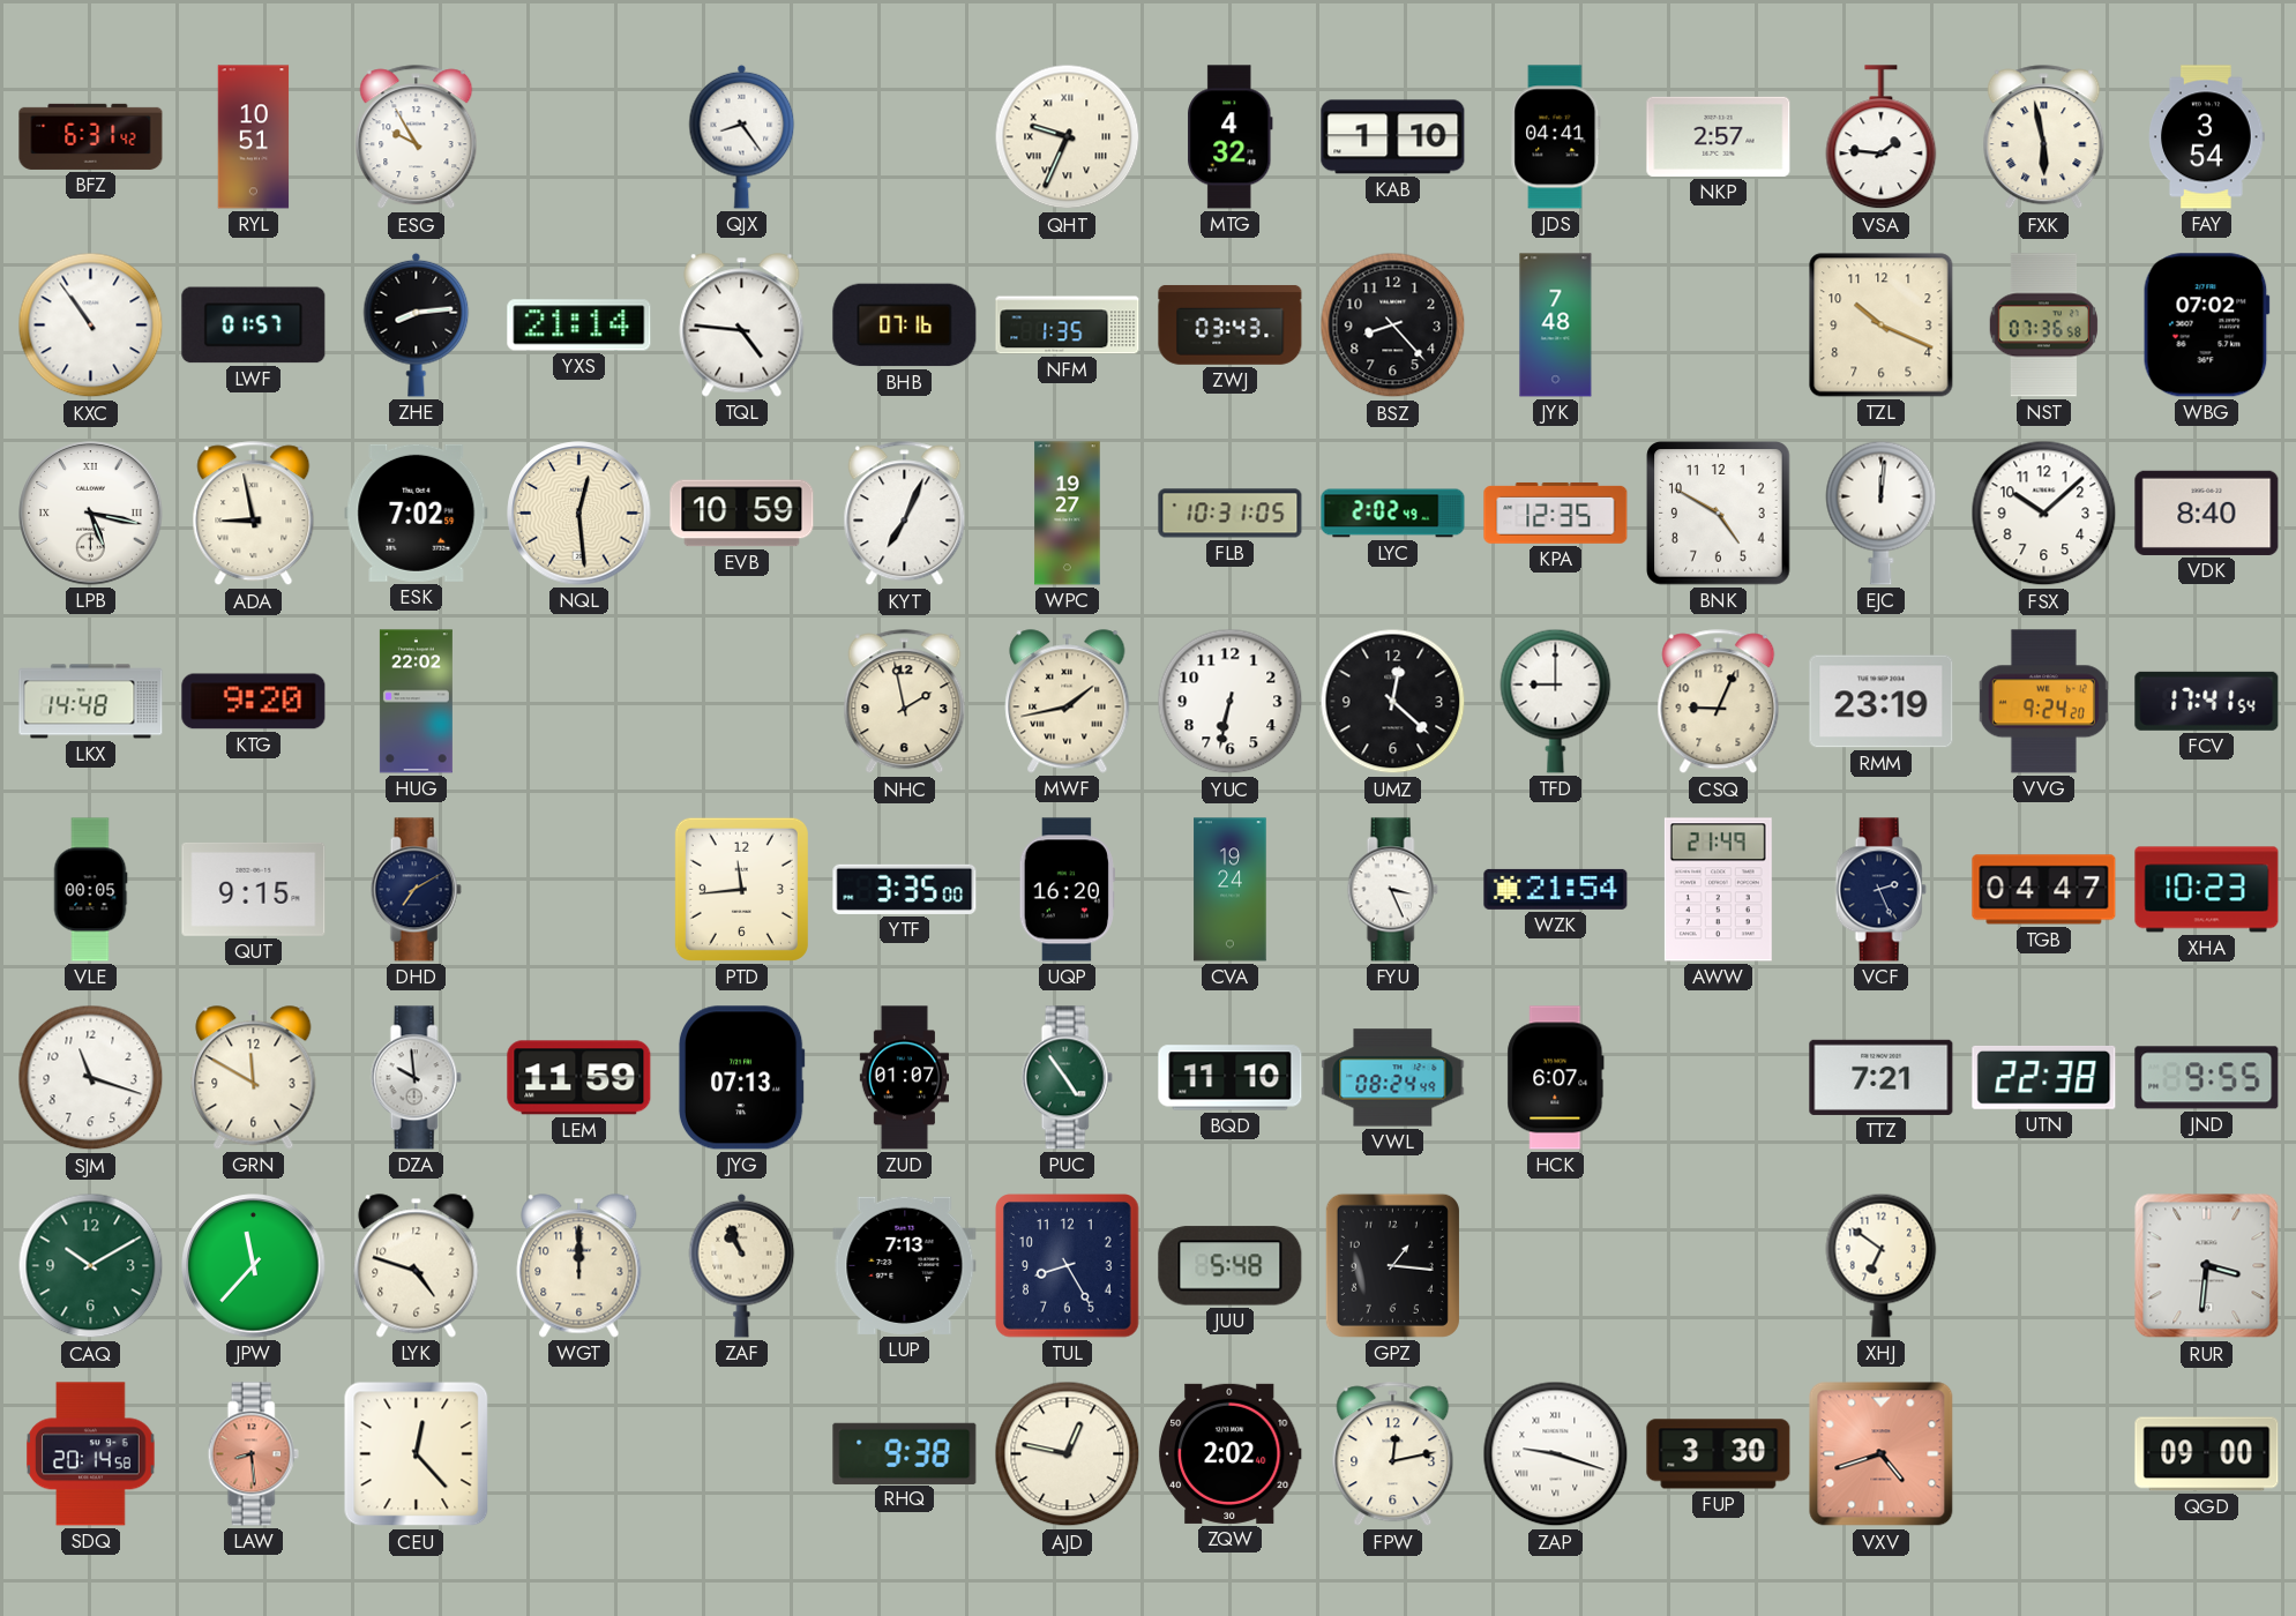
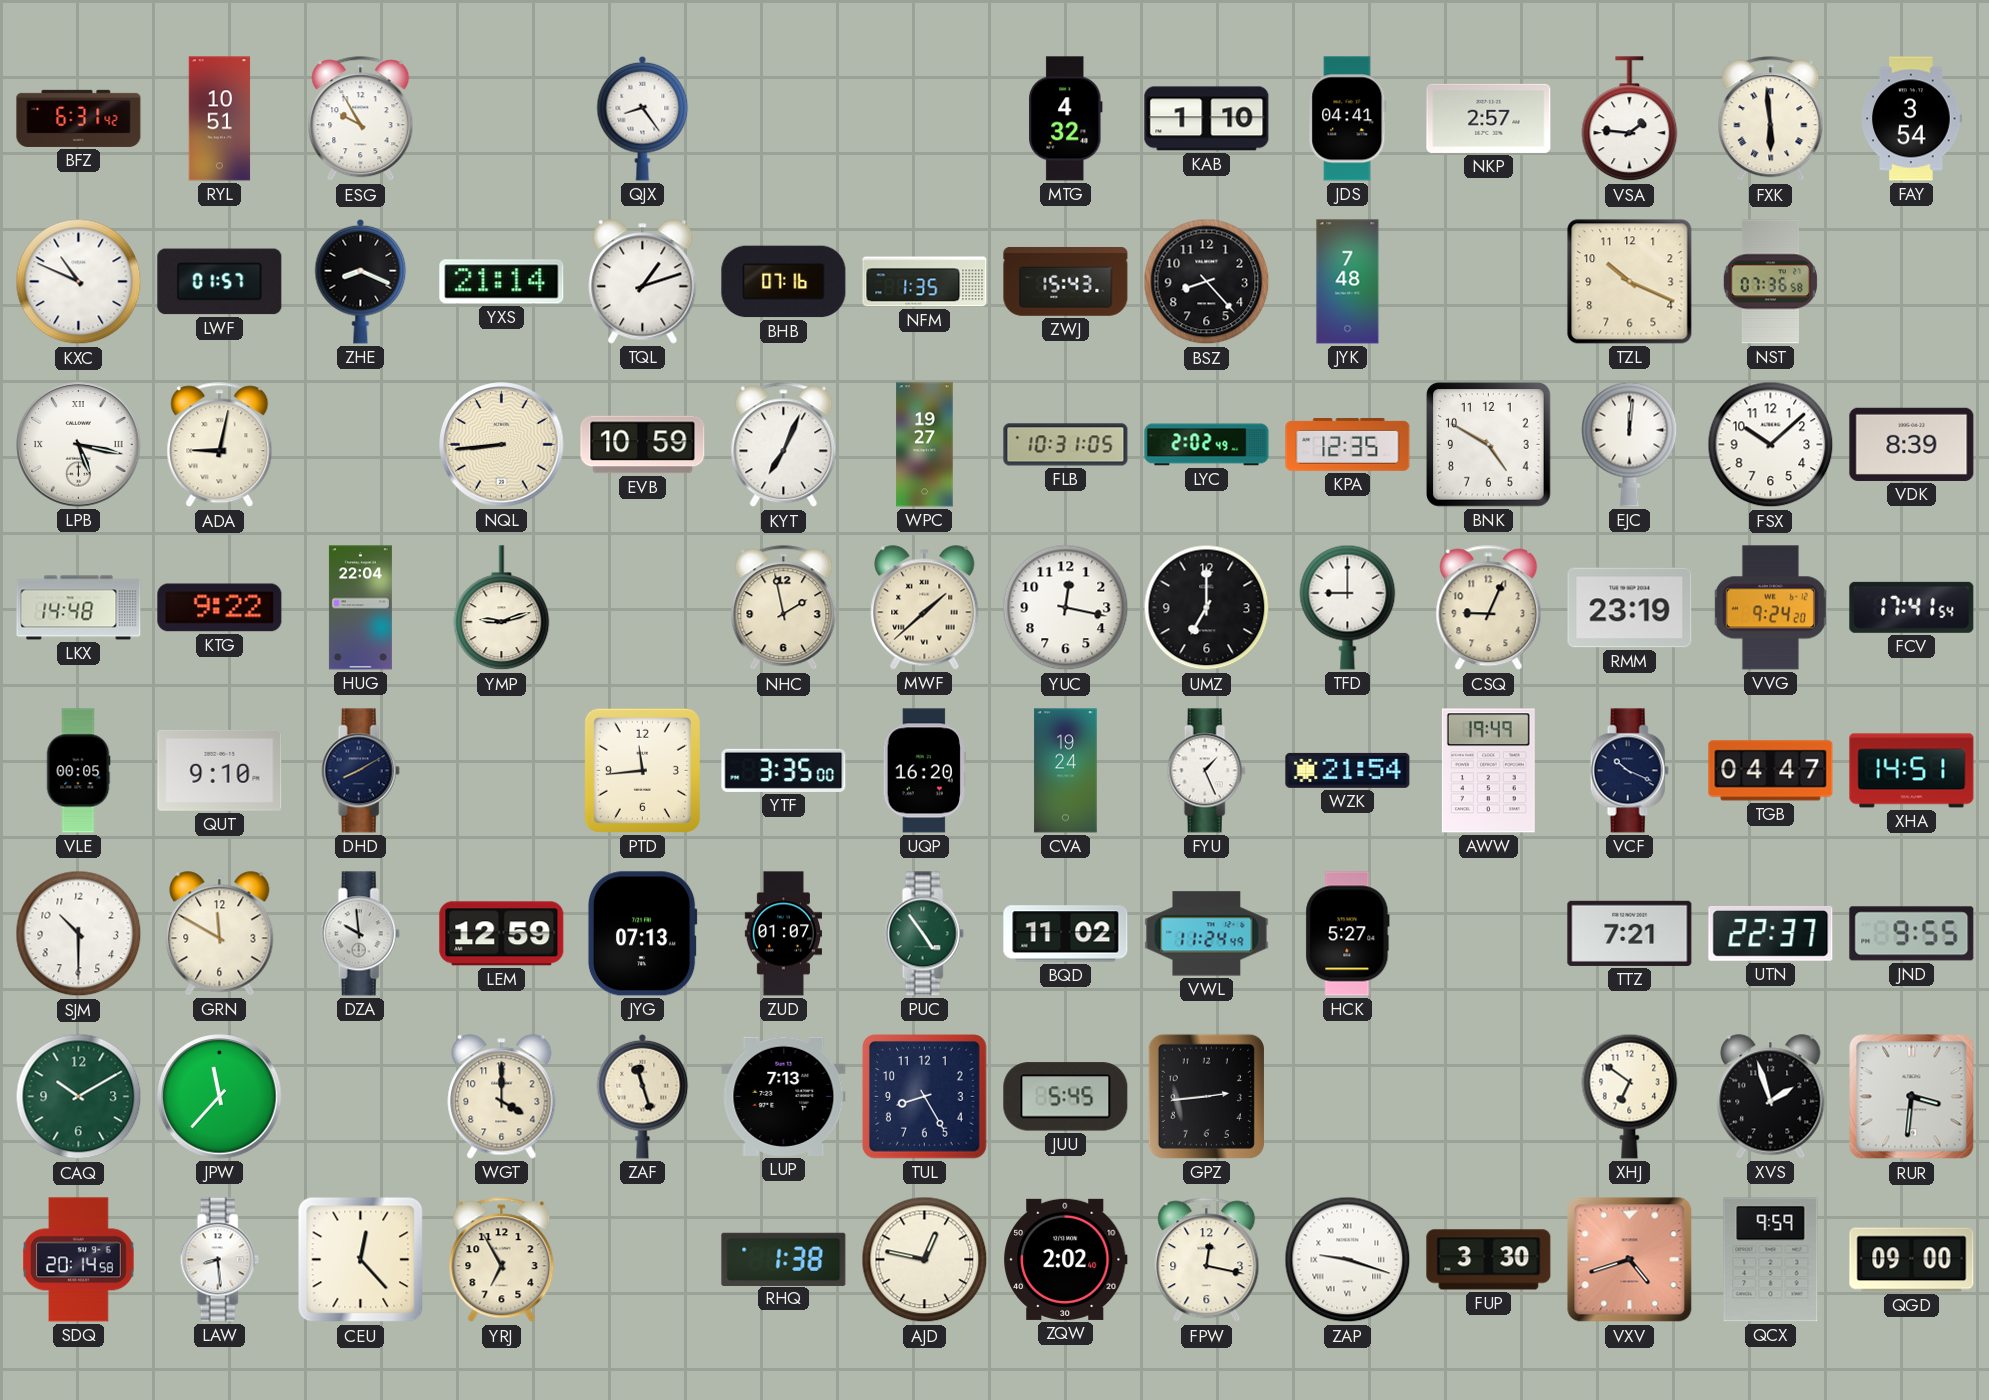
QHT: 9:34 -> none
FXK: 5:58 -> 5:59
KXC: 10:54 -> 10:49
ZHE: 8:14 -> 8:19
TQL: 4:46 -> 1:12
ZWJ: 03:43 -> 15:43
WBG: 07:02 -> none
ADA: 8:58 -> 9:02
ESK: 7:02 -> none
NQL: 12:29 -> 8:44
VDK: 8:40 -> 8:39
KTG: 9:20 -> 9:22
HUG: 22:02 -> 22:04
YMP: none -> 9:12
MWF: 1:43 -> 1:38
YUC: 6:32 -> 12:17
UMZ: 12:22 -> 7:00
QUT: 9:15 -> 9:10
DHD: 7:10 -> 8:10
FYU: 3:26 -> 1:26
AWW: 21:49 -> 19:49
VCF: 2:26 -> 10:19
XHA: 10:23 -> 14:51
SJM: 11:18 -> 10:30
LEM: 11:59 -> 12:59
BQD: 11:10 -> 11:02
VWL: 08:24 -> 11:24
HCK: 6:07 -> 5:27
UTN: 22:38 -> 22:37
LYK: 4:48 -> none
WGT: 12:00 -> 4:00
ZAF: 10:56 -> 11:27
JUU: 5:48 -> 5:45
GPZ: 1:16 -> 2:44
XVS: none -> 1:57
LAW dial: salmon -> white
YRJ: none -> 6:55
RHQ: 9:38 -> 1:38
FPW: 12:13 -> 12:17
QCX: none -> 9:59
